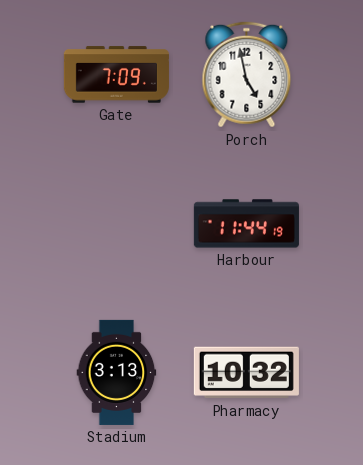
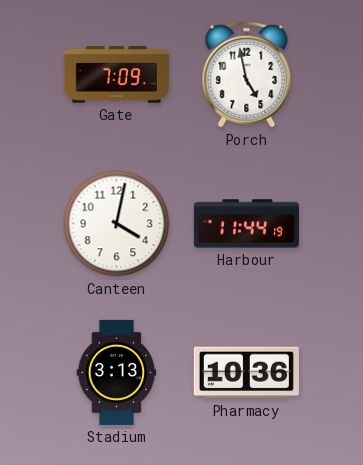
Canteen: none -> 4:02
Pharmacy: 10:32 -> 10:36
